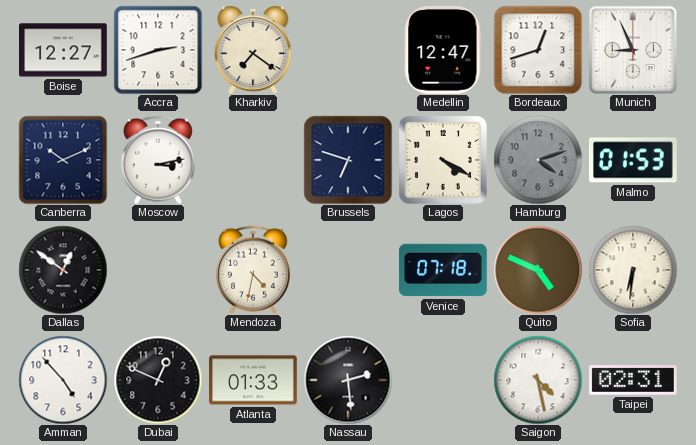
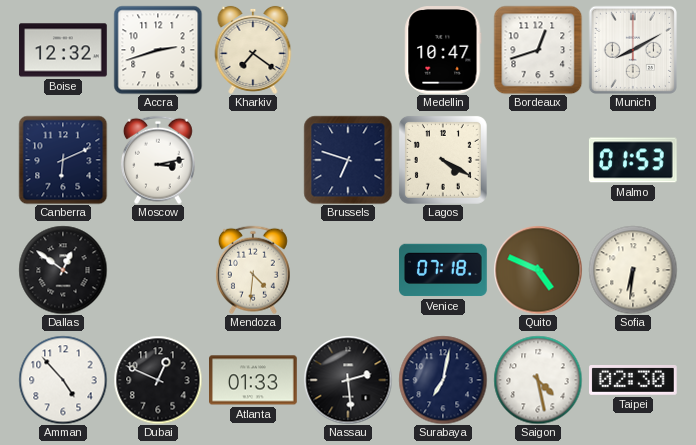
Boise: 12:27 -> 12:32
Medellin: 12:47 -> 10:47
Munich: 8:56 -> 8:10
Canberra: 10:11 -> 6:11
Hamburg: 4:12 -> none
Mendoza: 4:32 -> 4:31
Surabaya: none -> 7:02
Taipei: 02:31 -> 02:30
